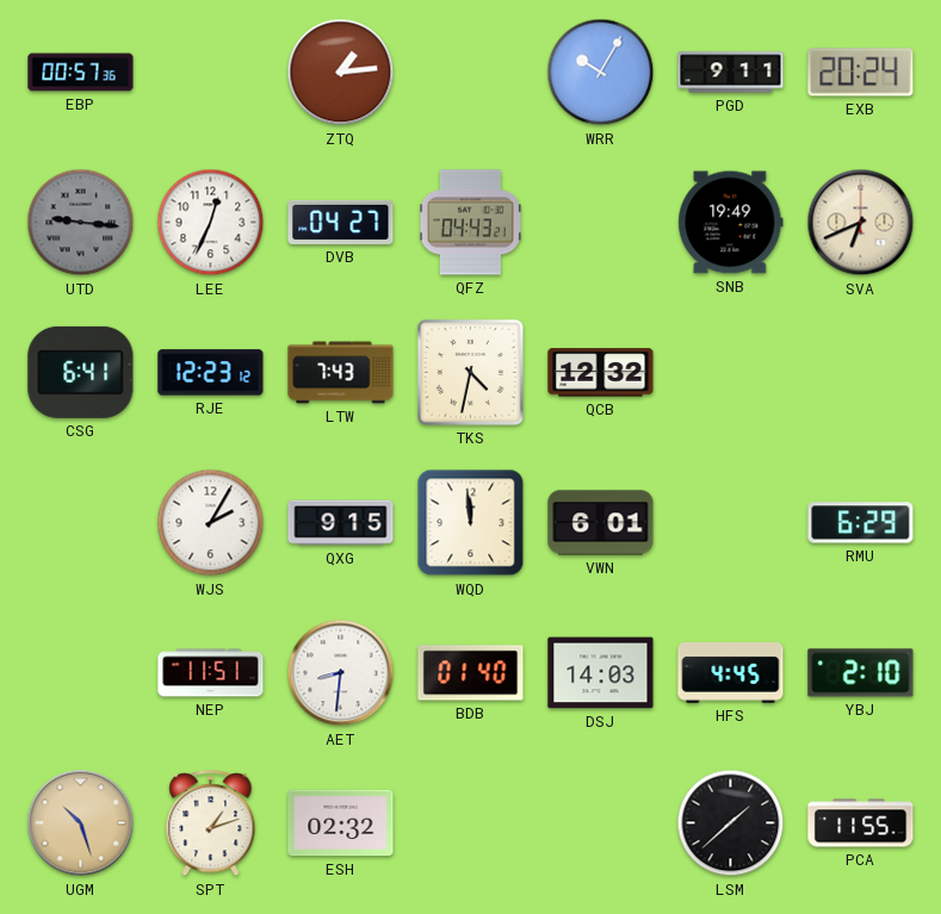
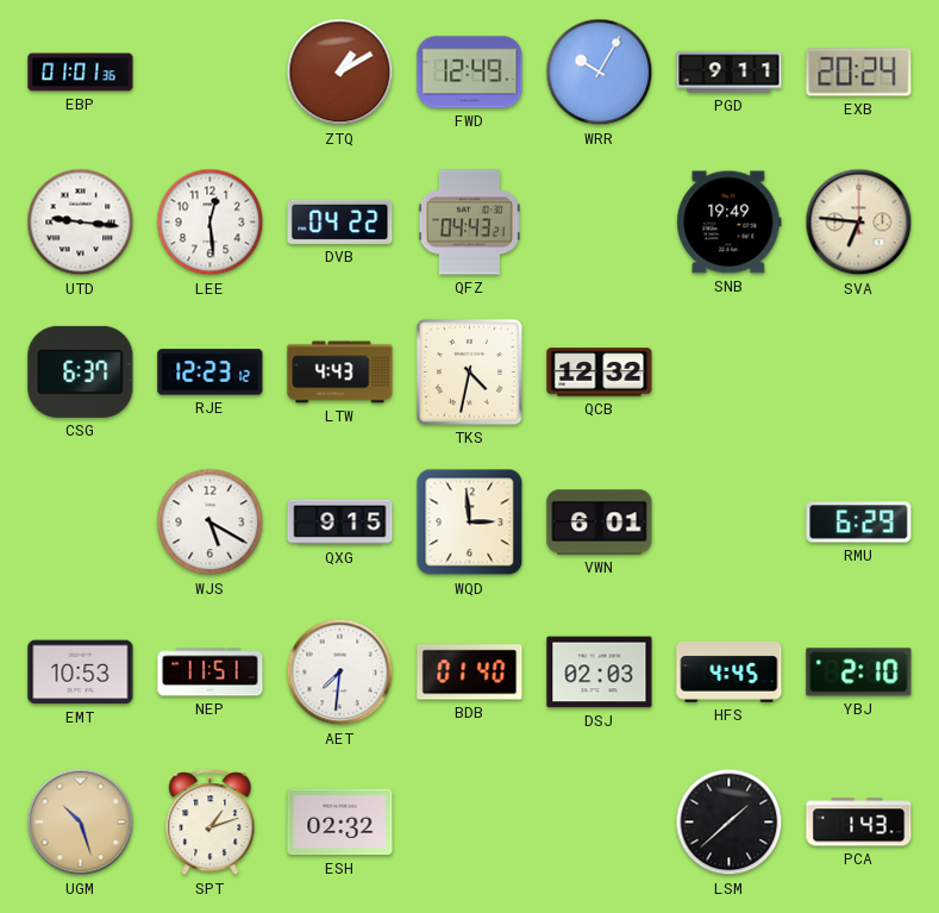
EBP: 00:57 -> 01:01
ZTQ: 1:14 -> 1:10
FWD: none -> 12:49
UTD dial: grey -> white
LEE: 12:34 -> 12:29
DVB: 04:27 -> 04:22
SVA: 6:41 -> 6:46
CSG: 6:41 -> 6:37
LTW: 7:43 -> 4:43
WJS: 2:05 -> 5:20
WQD: 11:59 -> 2:59
EMT: none -> 10:53
AET: 8:31 -> 7:31
DSJ: 14:03 -> 02:03
PCA: 11:55 -> 1:43
